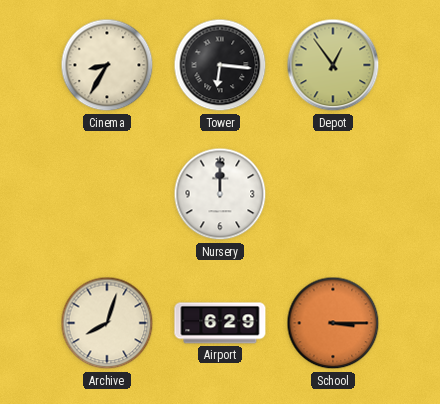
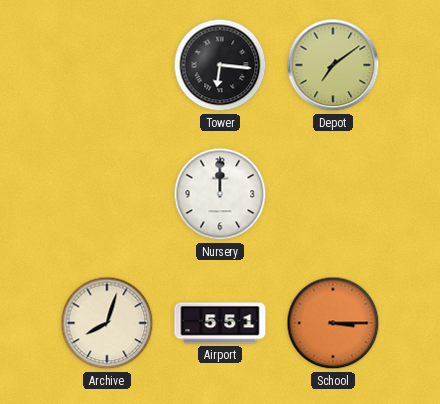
Cinema: 8:35 -> none
Depot: 12:54 -> 7:09
Airport: 6:29 -> 5:51
